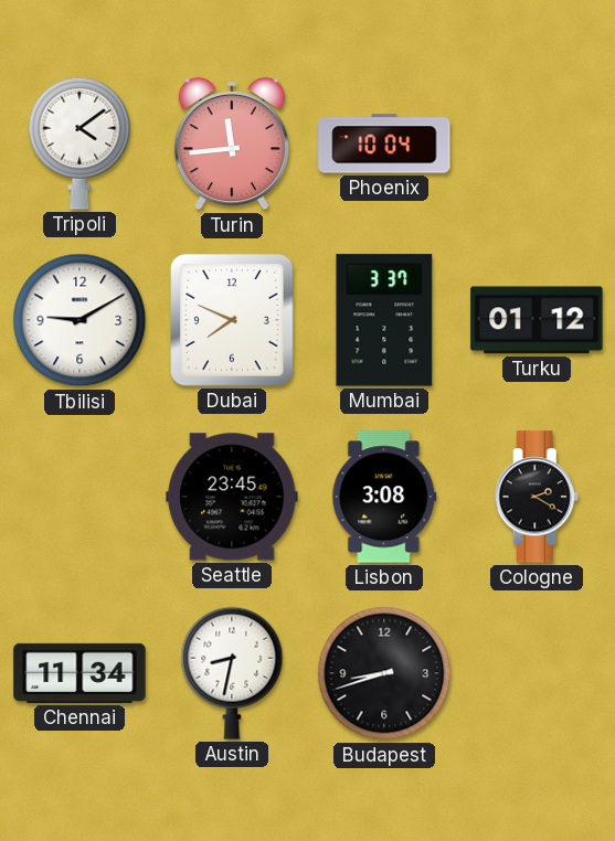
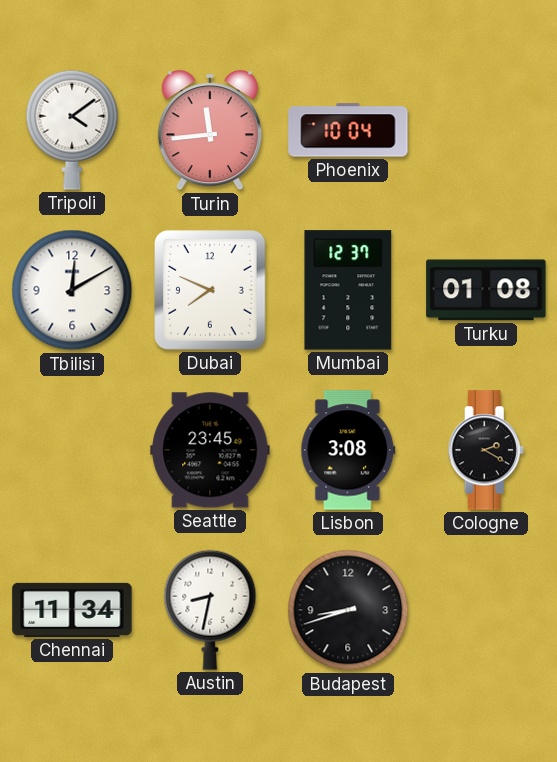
Tbilisi: 9:10 -> 12:10
Mumbai: 3:37 -> 12:37
Turku: 01:12 -> 01:08
